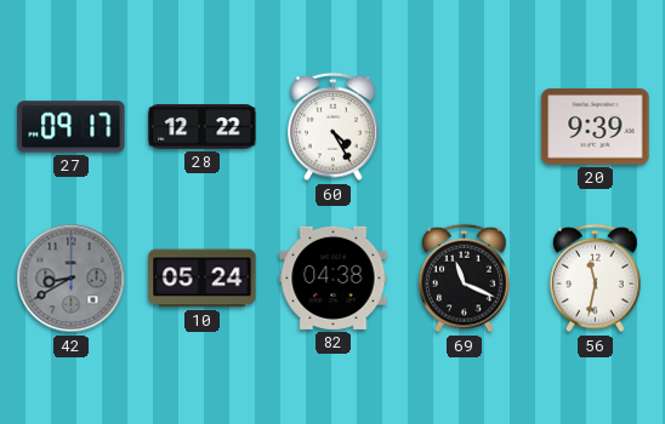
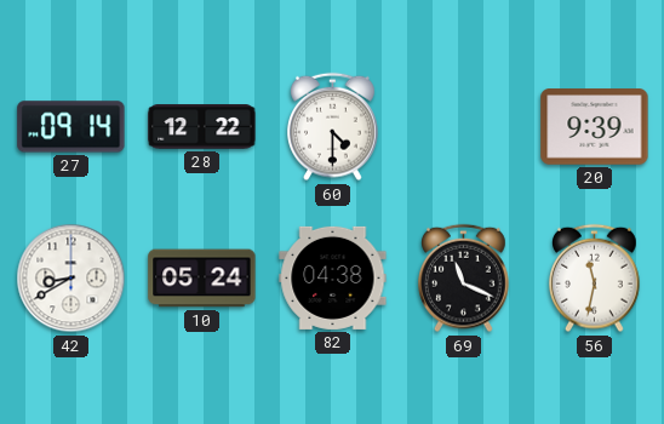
27: 09:17 -> 09:14
60: 4:25 -> 4:30
42 dial: grey -> white
